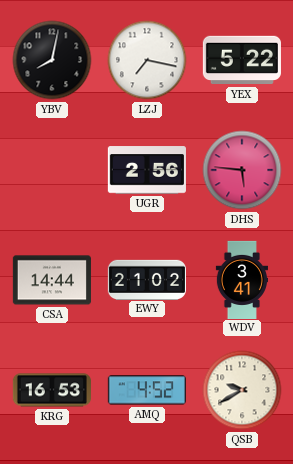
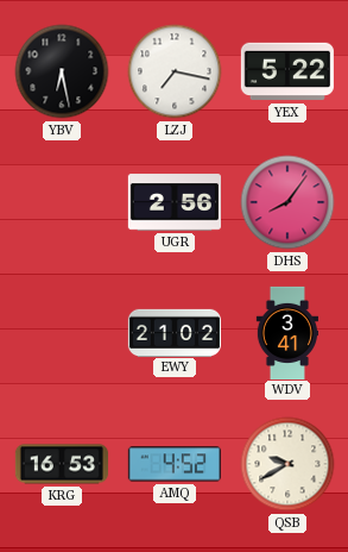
YBV: 8:02 -> 6:28
DHS: 5:46 -> 8:06
CSA: 14:44 -> none
